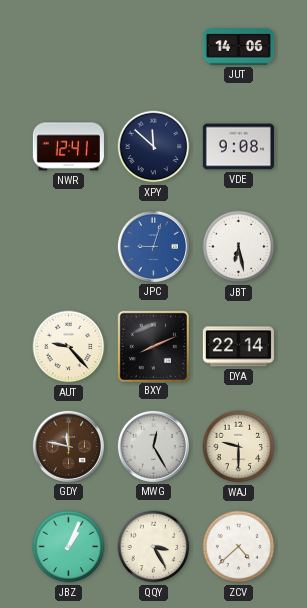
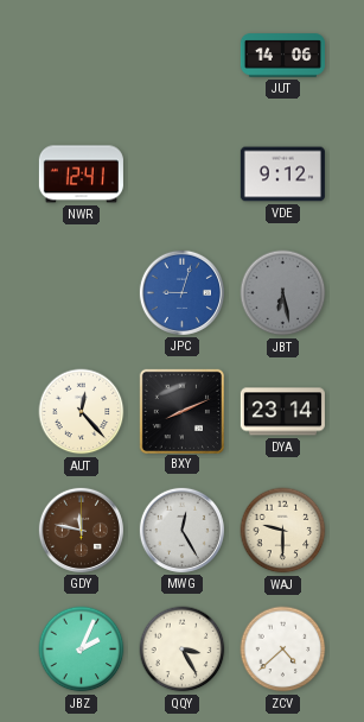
XPY: 11:52 -> none
VDE: 9:08 -> 9:12
JBT dial: white -> grey
AUT: 9:23 -> 12:23
DYA: 22:14 -> 23:14
JBZ: 1:04 -> 2:04
